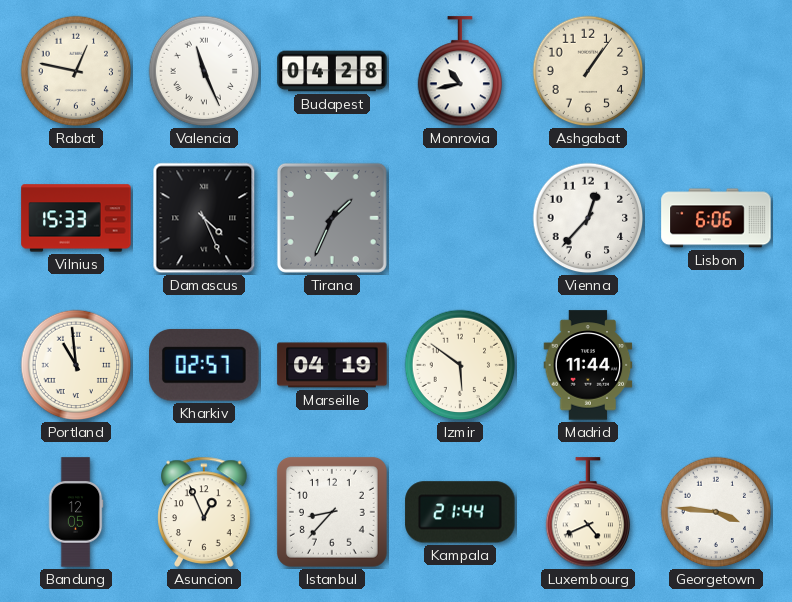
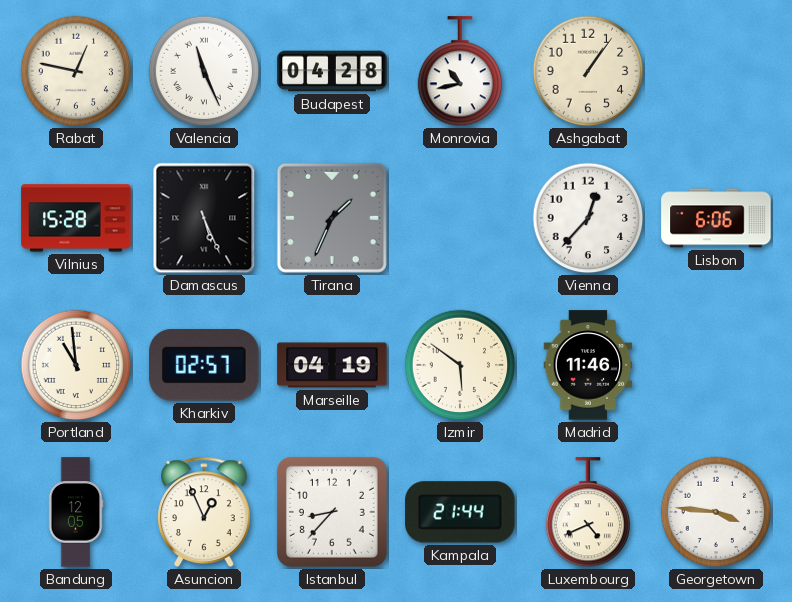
Vilnius: 15:33 -> 15:28
Damascus: 4:26 -> 5:26
Madrid: 11:44 -> 11:46
